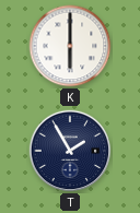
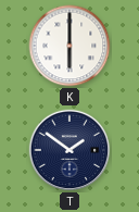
T: 1:55 -> 1:51
